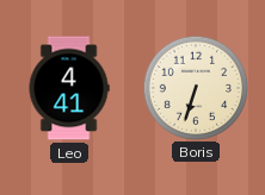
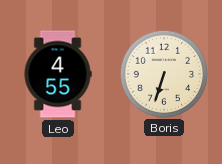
Leo: 4:41 -> 4:55
